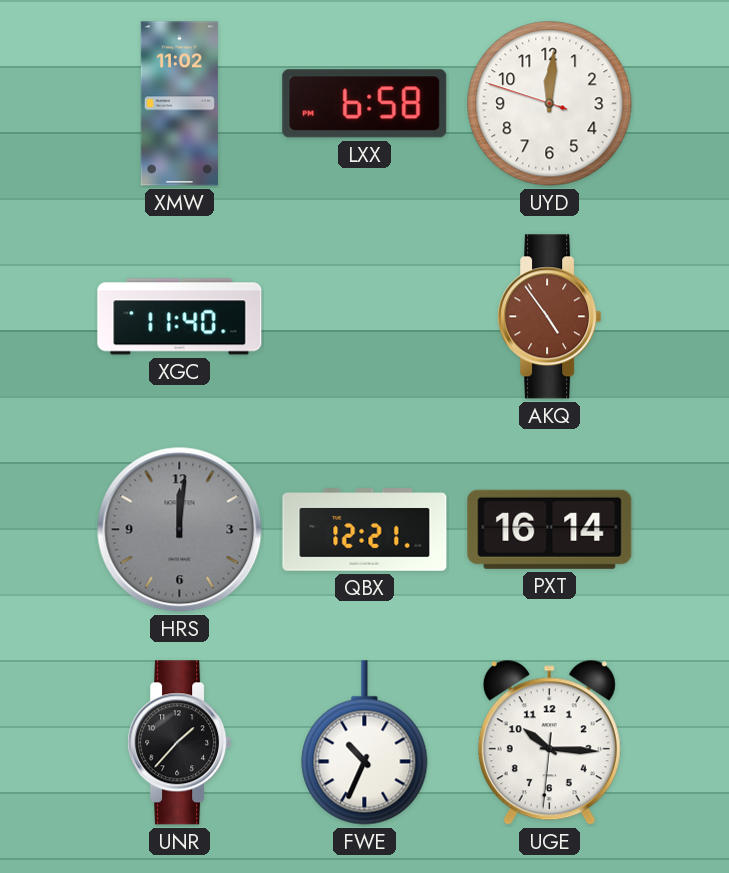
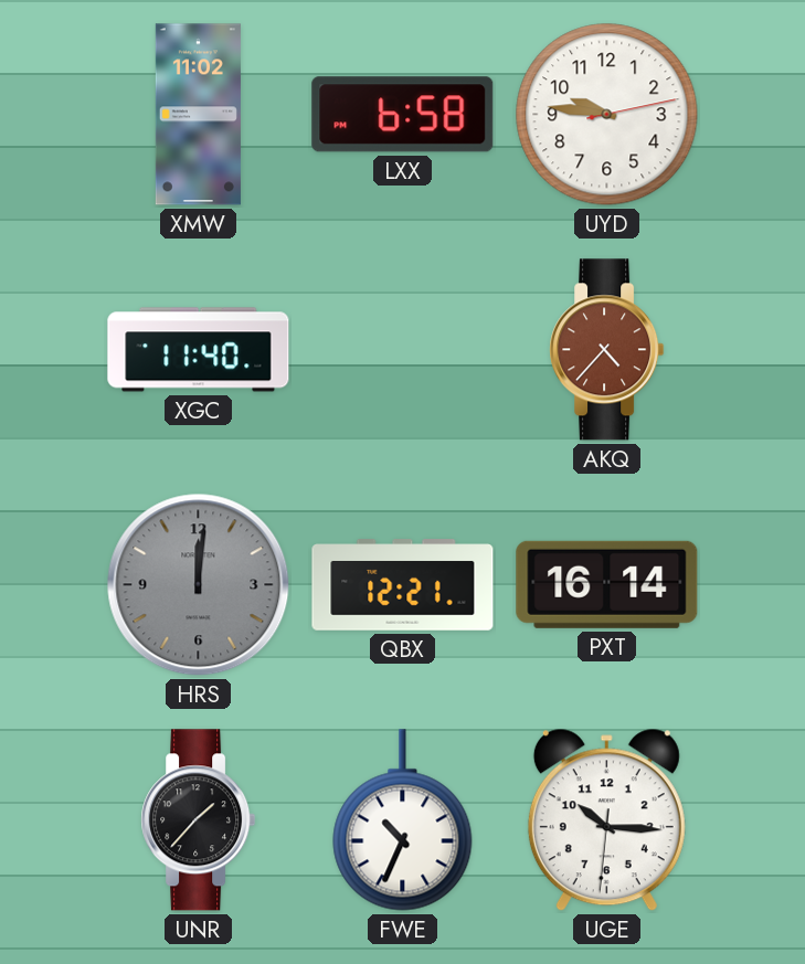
UYD: 12:00 -> 9:46
AKQ: 4:54 -> 4:37
